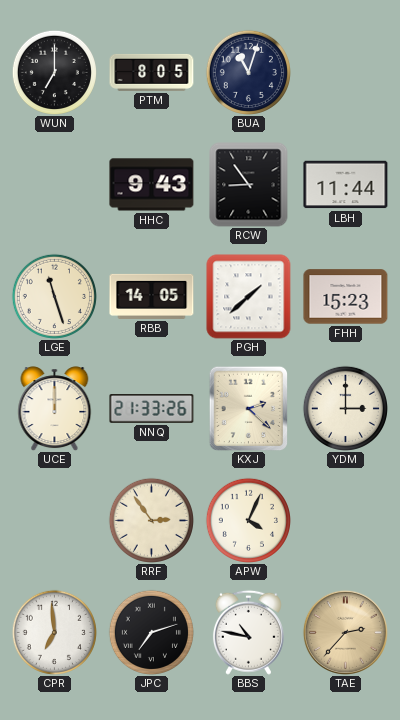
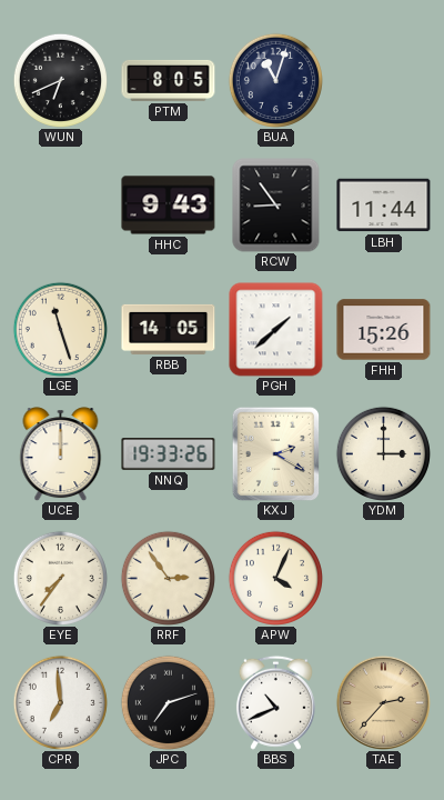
WUN: 7:00 -> 6:41
FHH: 15:23 -> 15:26
NNQ: 21:33 -> 19:33
KXJ: 2:22 -> 2:20
EYE: none -> 7:36
BBS: 10:47 -> 10:41
